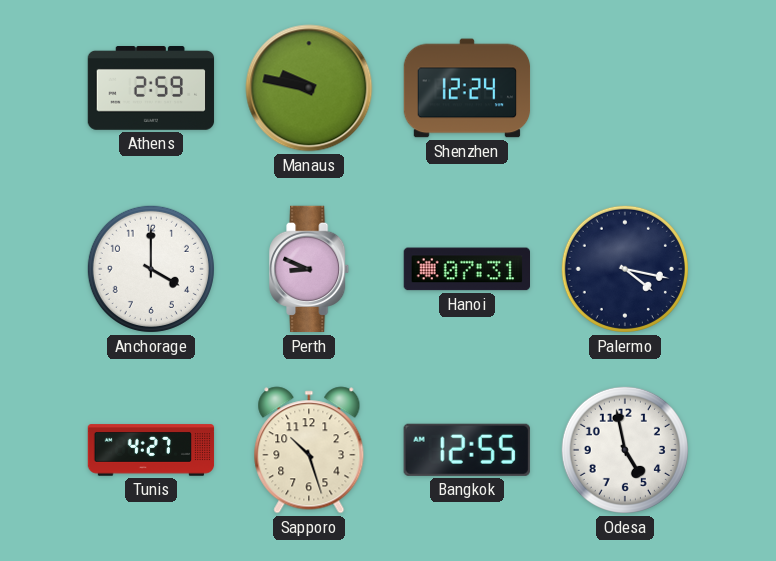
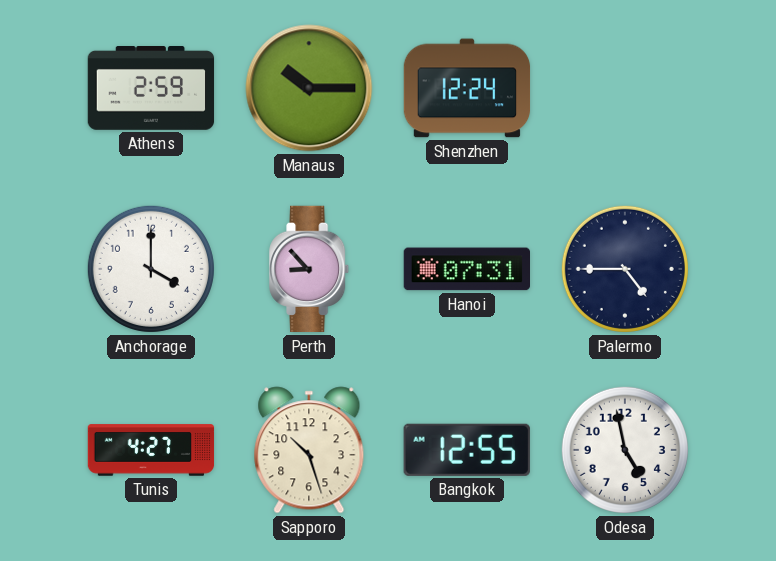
Manaus: 9:47 -> 10:15
Perth: 8:49 -> 8:53
Palermo: 4:17 -> 4:45
